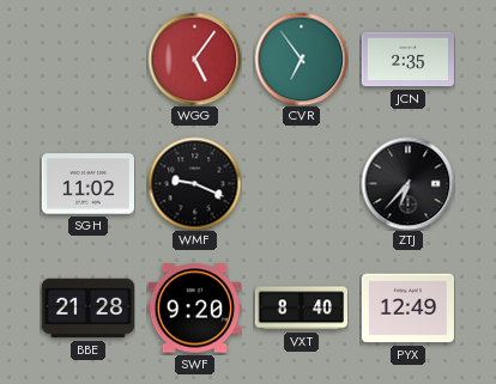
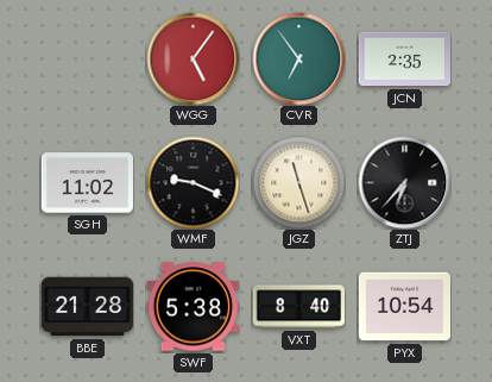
JGZ: none -> 11:27
SWF: 9:20 -> 5:38
PYX: 12:49 -> 10:54
